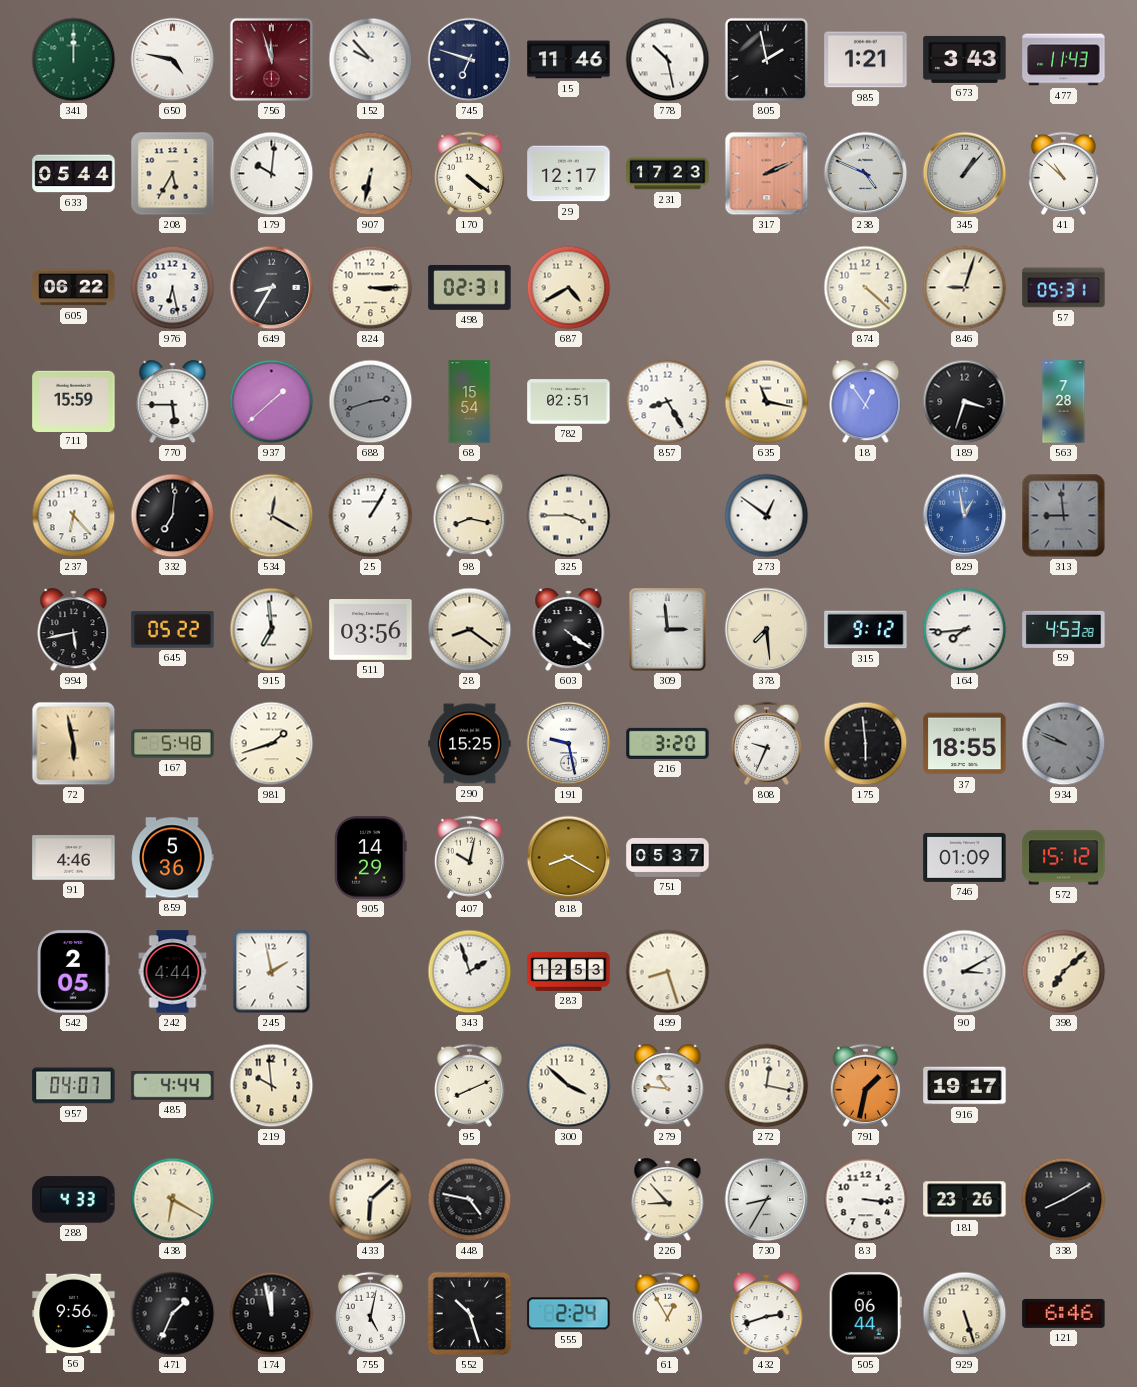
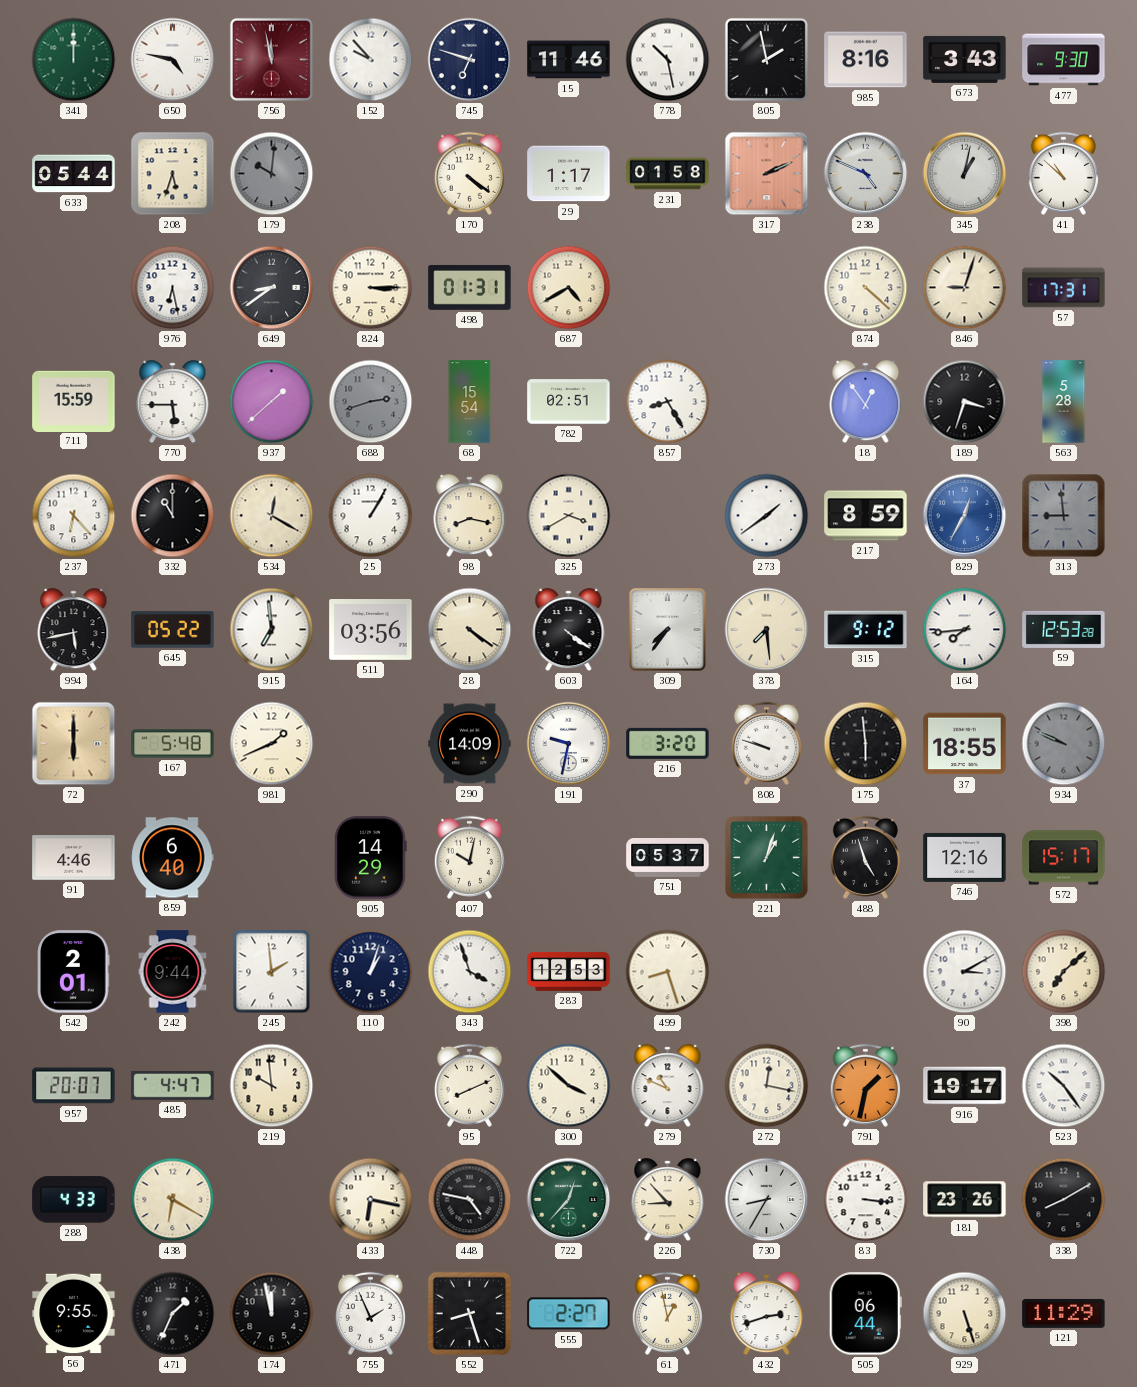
756: 11:57 -> 11:58
985: 1:21 -> 8:16
477: 11:43 -> 9:30
208: 5:35 -> 5:33
179 dial: white -> grey
907: 6:32 -> none
29: 12:17 -> 1:17
231: 17:23 -> 01:58
345: 1:07 -> 1:02
605: 06:22 -> none
649: 8:35 -> 8:39
498: 02:31 -> 01:31
57: 05:31 -> 17:31
635: 11:17 -> none
563: 7:28 -> 5:28
332: 7:01 -> 11:00
325: 3:45 -> 3:40
273: 12:51 -> 1:39
217: none -> 8:59
829: 12:58 -> 12:35
28: 8:21 -> 4:21
309: 2:59 -> 7:36
59: 4:53 -> 12:53
72: 5:58 -> 6:00
981: 1:42 -> 1:41
290: 15:25 -> 14:09
191: 9:28 -> 9:32
808: 9:34 -> 9:48
859: 5:36 -> 6:40
818: 8:20 -> none
221: none -> 1:03
488: none -> 4:57
746: 01:09 -> 12:16
572: 15:12 -> 15:17
542: 2:05 -> 2:01
242: 4:44 -> 9:44
245: 1:58 -> 1:59
110: none -> 1:03
343: 1:57 -> 3:57
957: 04:07 -> 20:07
485: 4:44 -> 4:47
279: 10:46 -> 10:49
523: none -> 10:24
433: 6:08 -> 6:17
722: none -> 12:37
56: 9:56 -> 9:55
755: 5:02 -> 1:56
552: 10:27 -> 8:27
555: 2:24 -> 2:27
61: 12:55 -> 12:58
121: 6:46 -> 11:29
